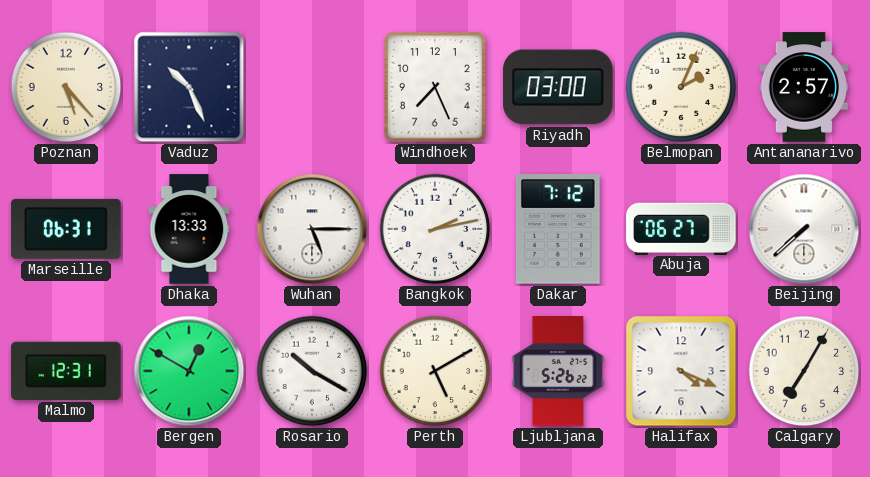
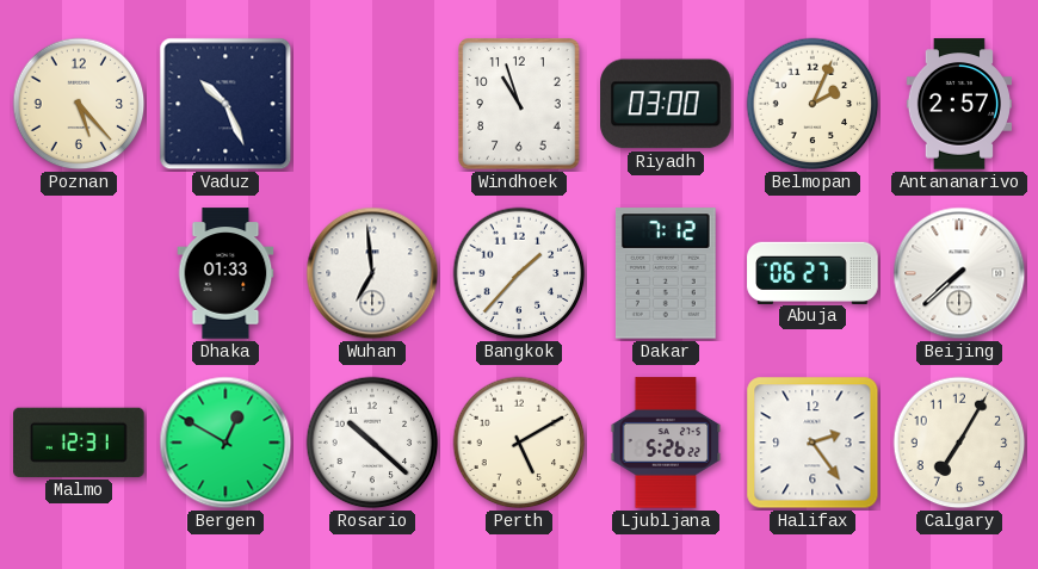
Windhoek: 7:26 -> 10:57
Marseille: 06:31 -> none
Dhaka: 13:33 -> 01:33
Wuhan: 5:15 -> 6:59
Bangkok: 2:13 -> 1:37
Rosario: 10:20 -> 10:22
Halifax: 4:19 -> 2:24
